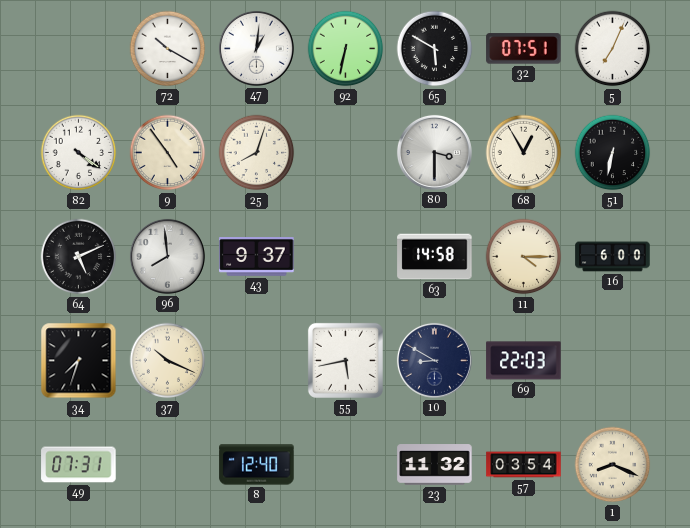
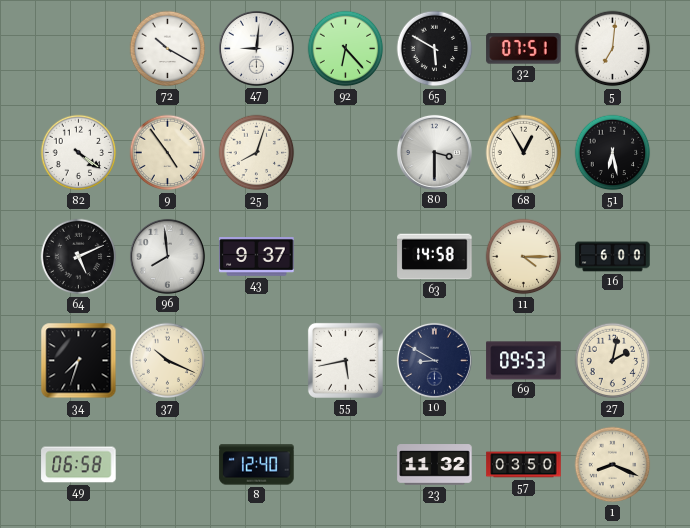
47: 1:01 -> 9:01
92: 6:32 -> 6:23
5: 7:04 -> 7:01
51: 6:32 -> 6:28
69: 22:03 -> 09:53
27: none -> 2:02
49: 07:31 -> 06:58
57: 03:54 -> 03:50
